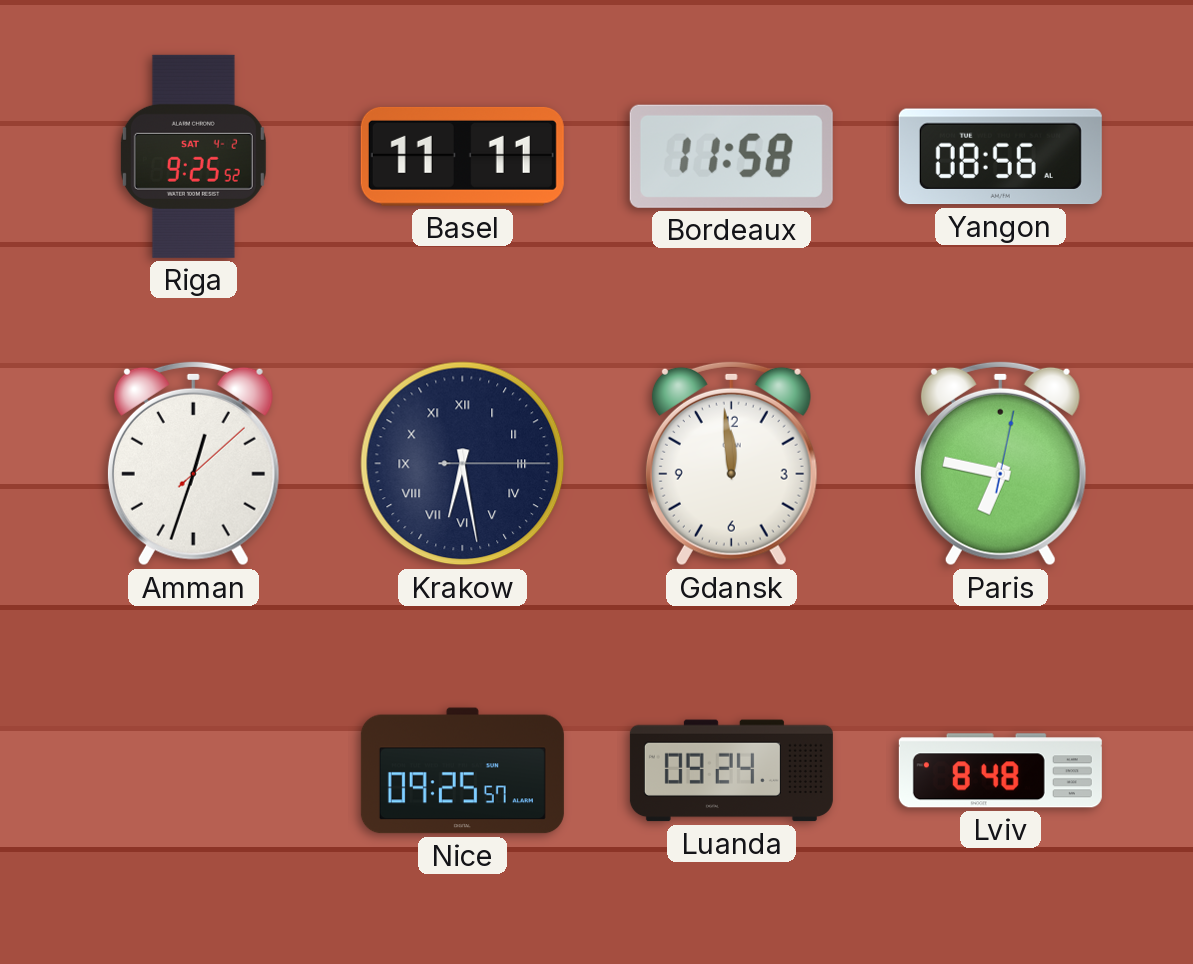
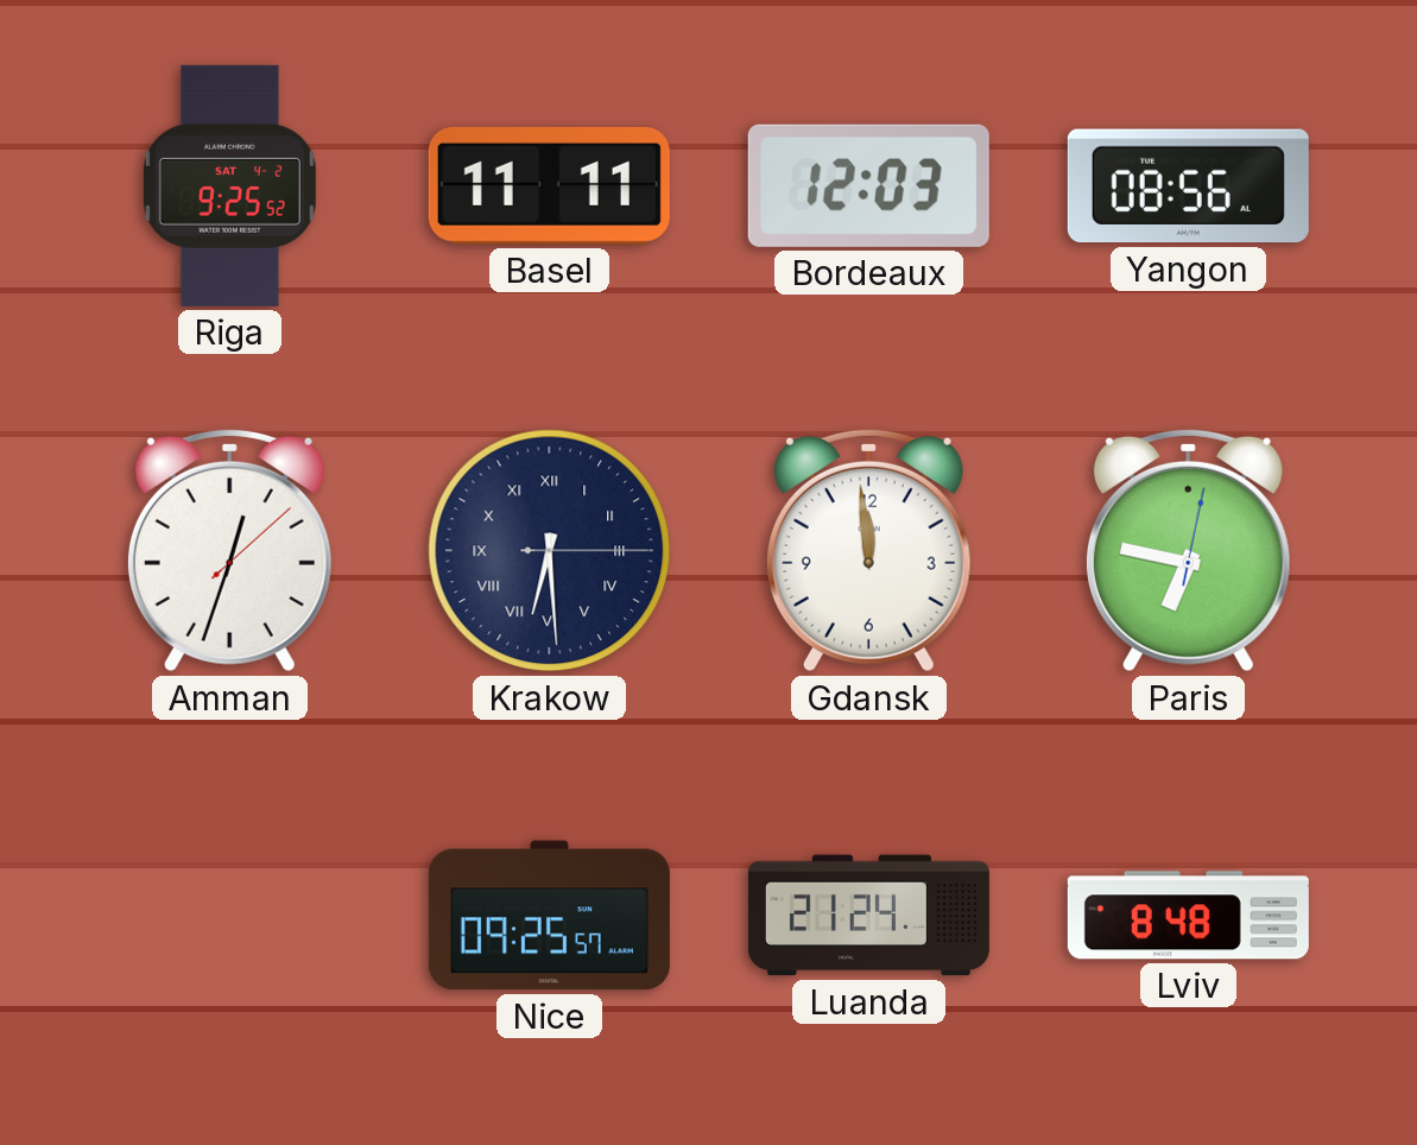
Bordeaux: 11:58 -> 12:03
Krakow: 6:28 -> 6:29
Luanda: 09:24 -> 21:24
